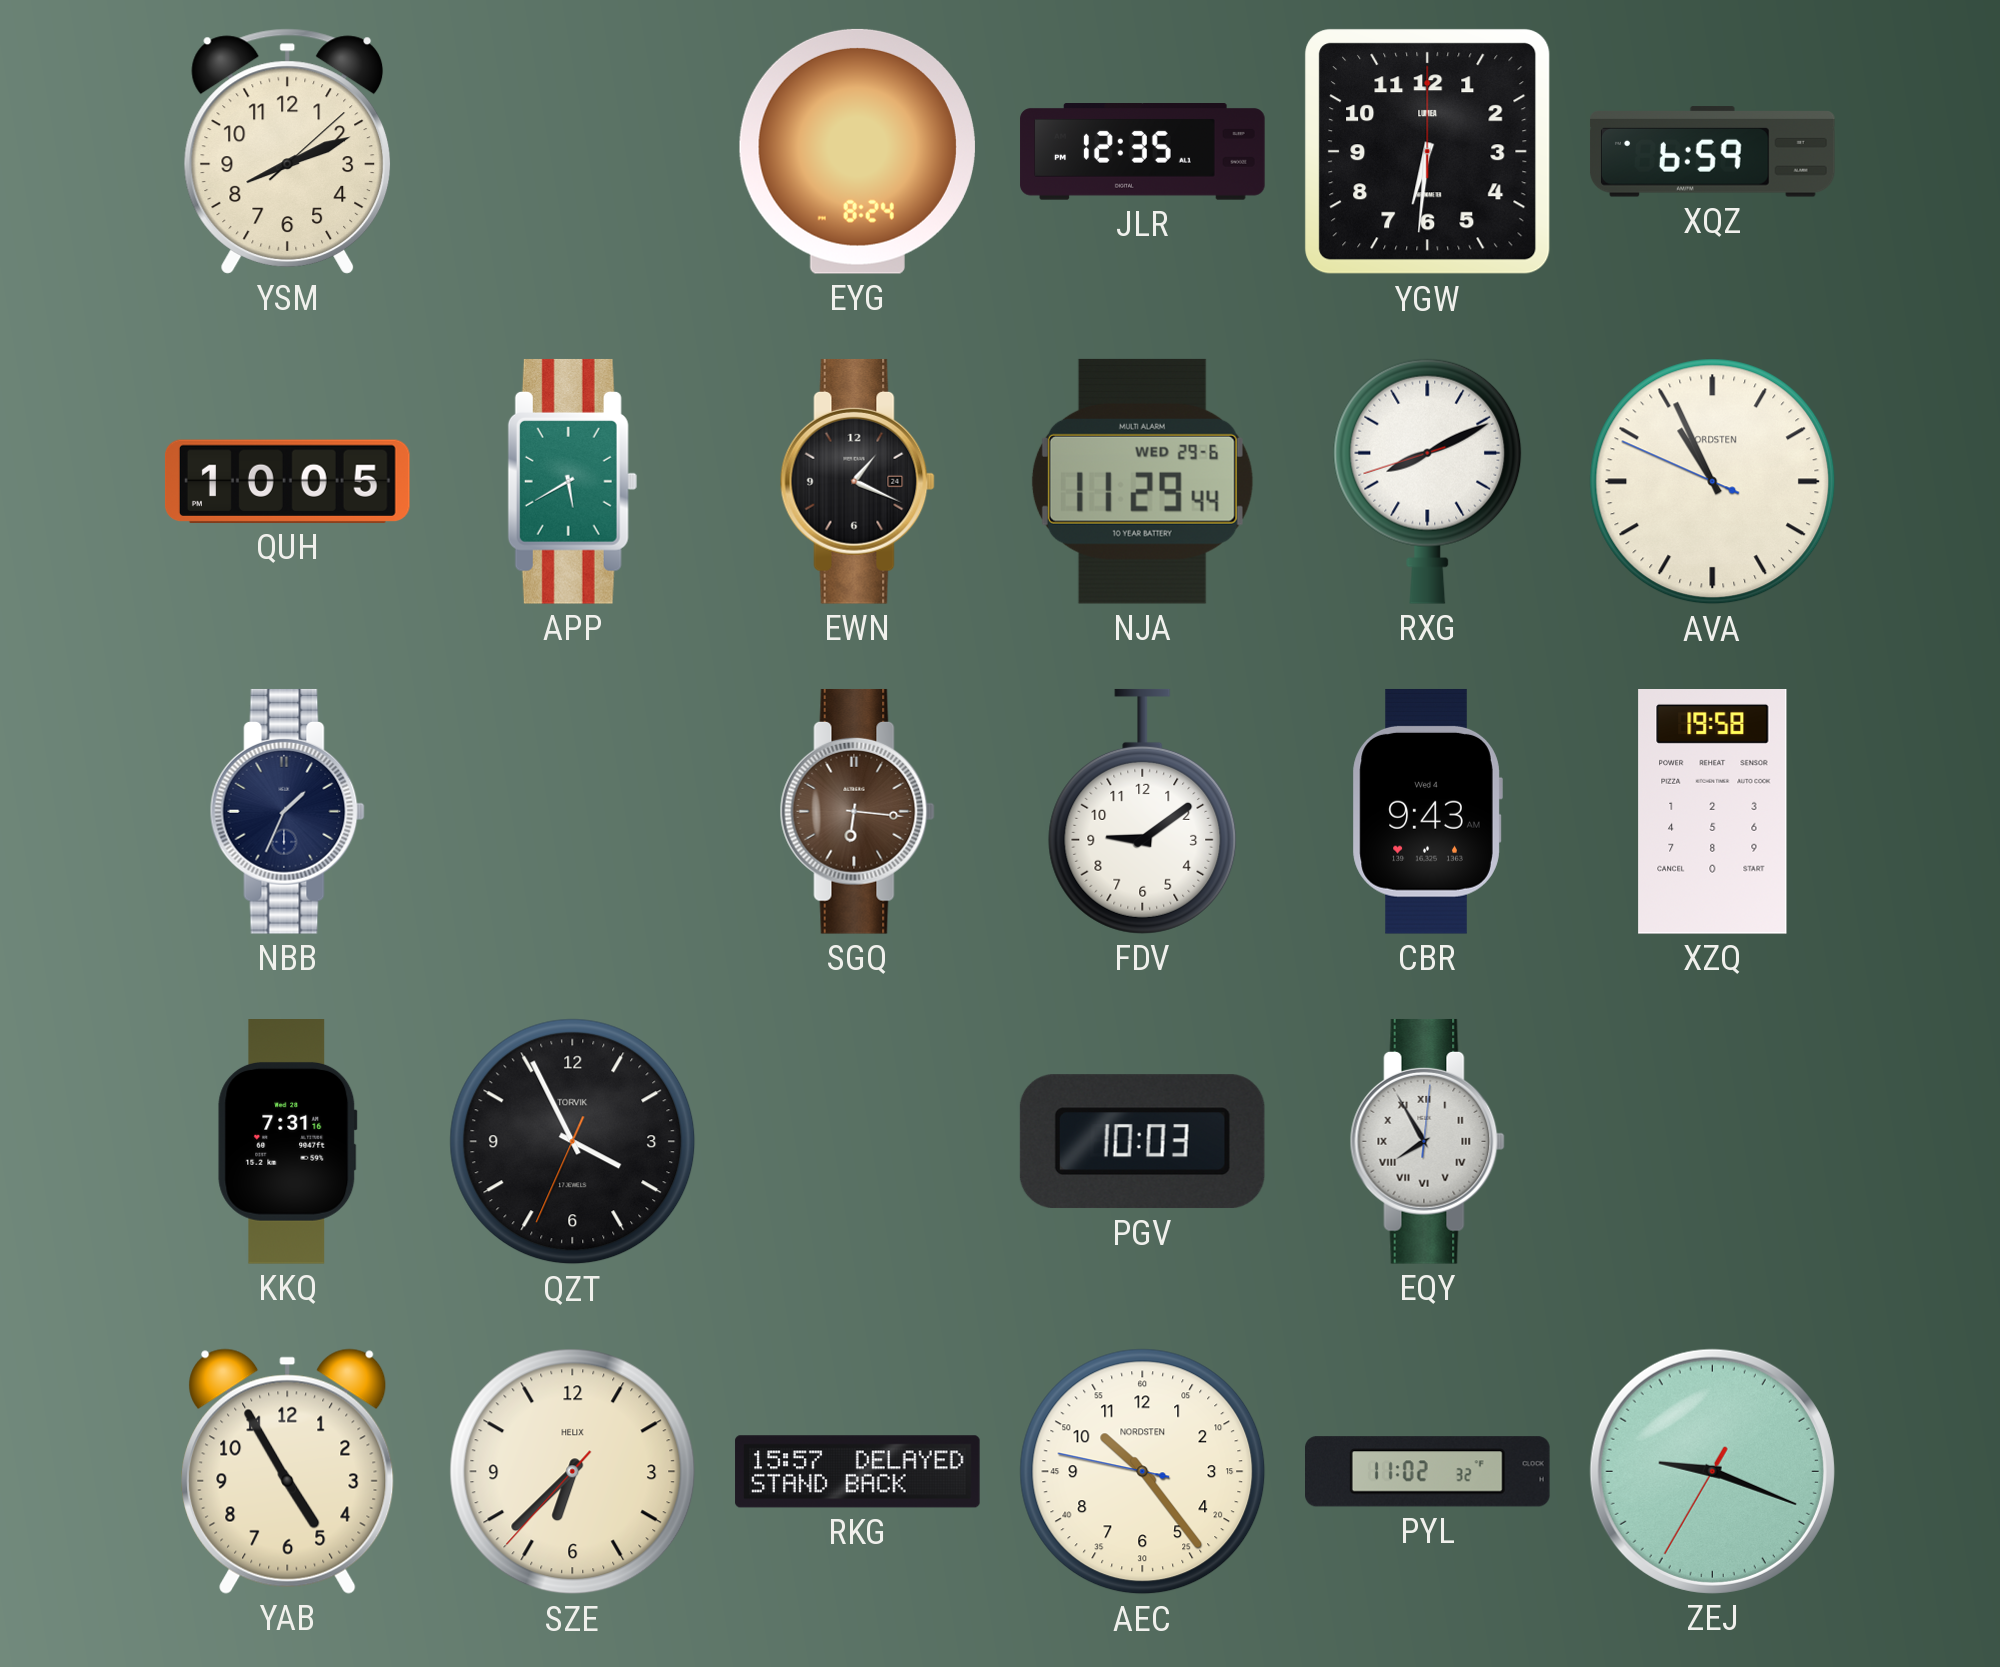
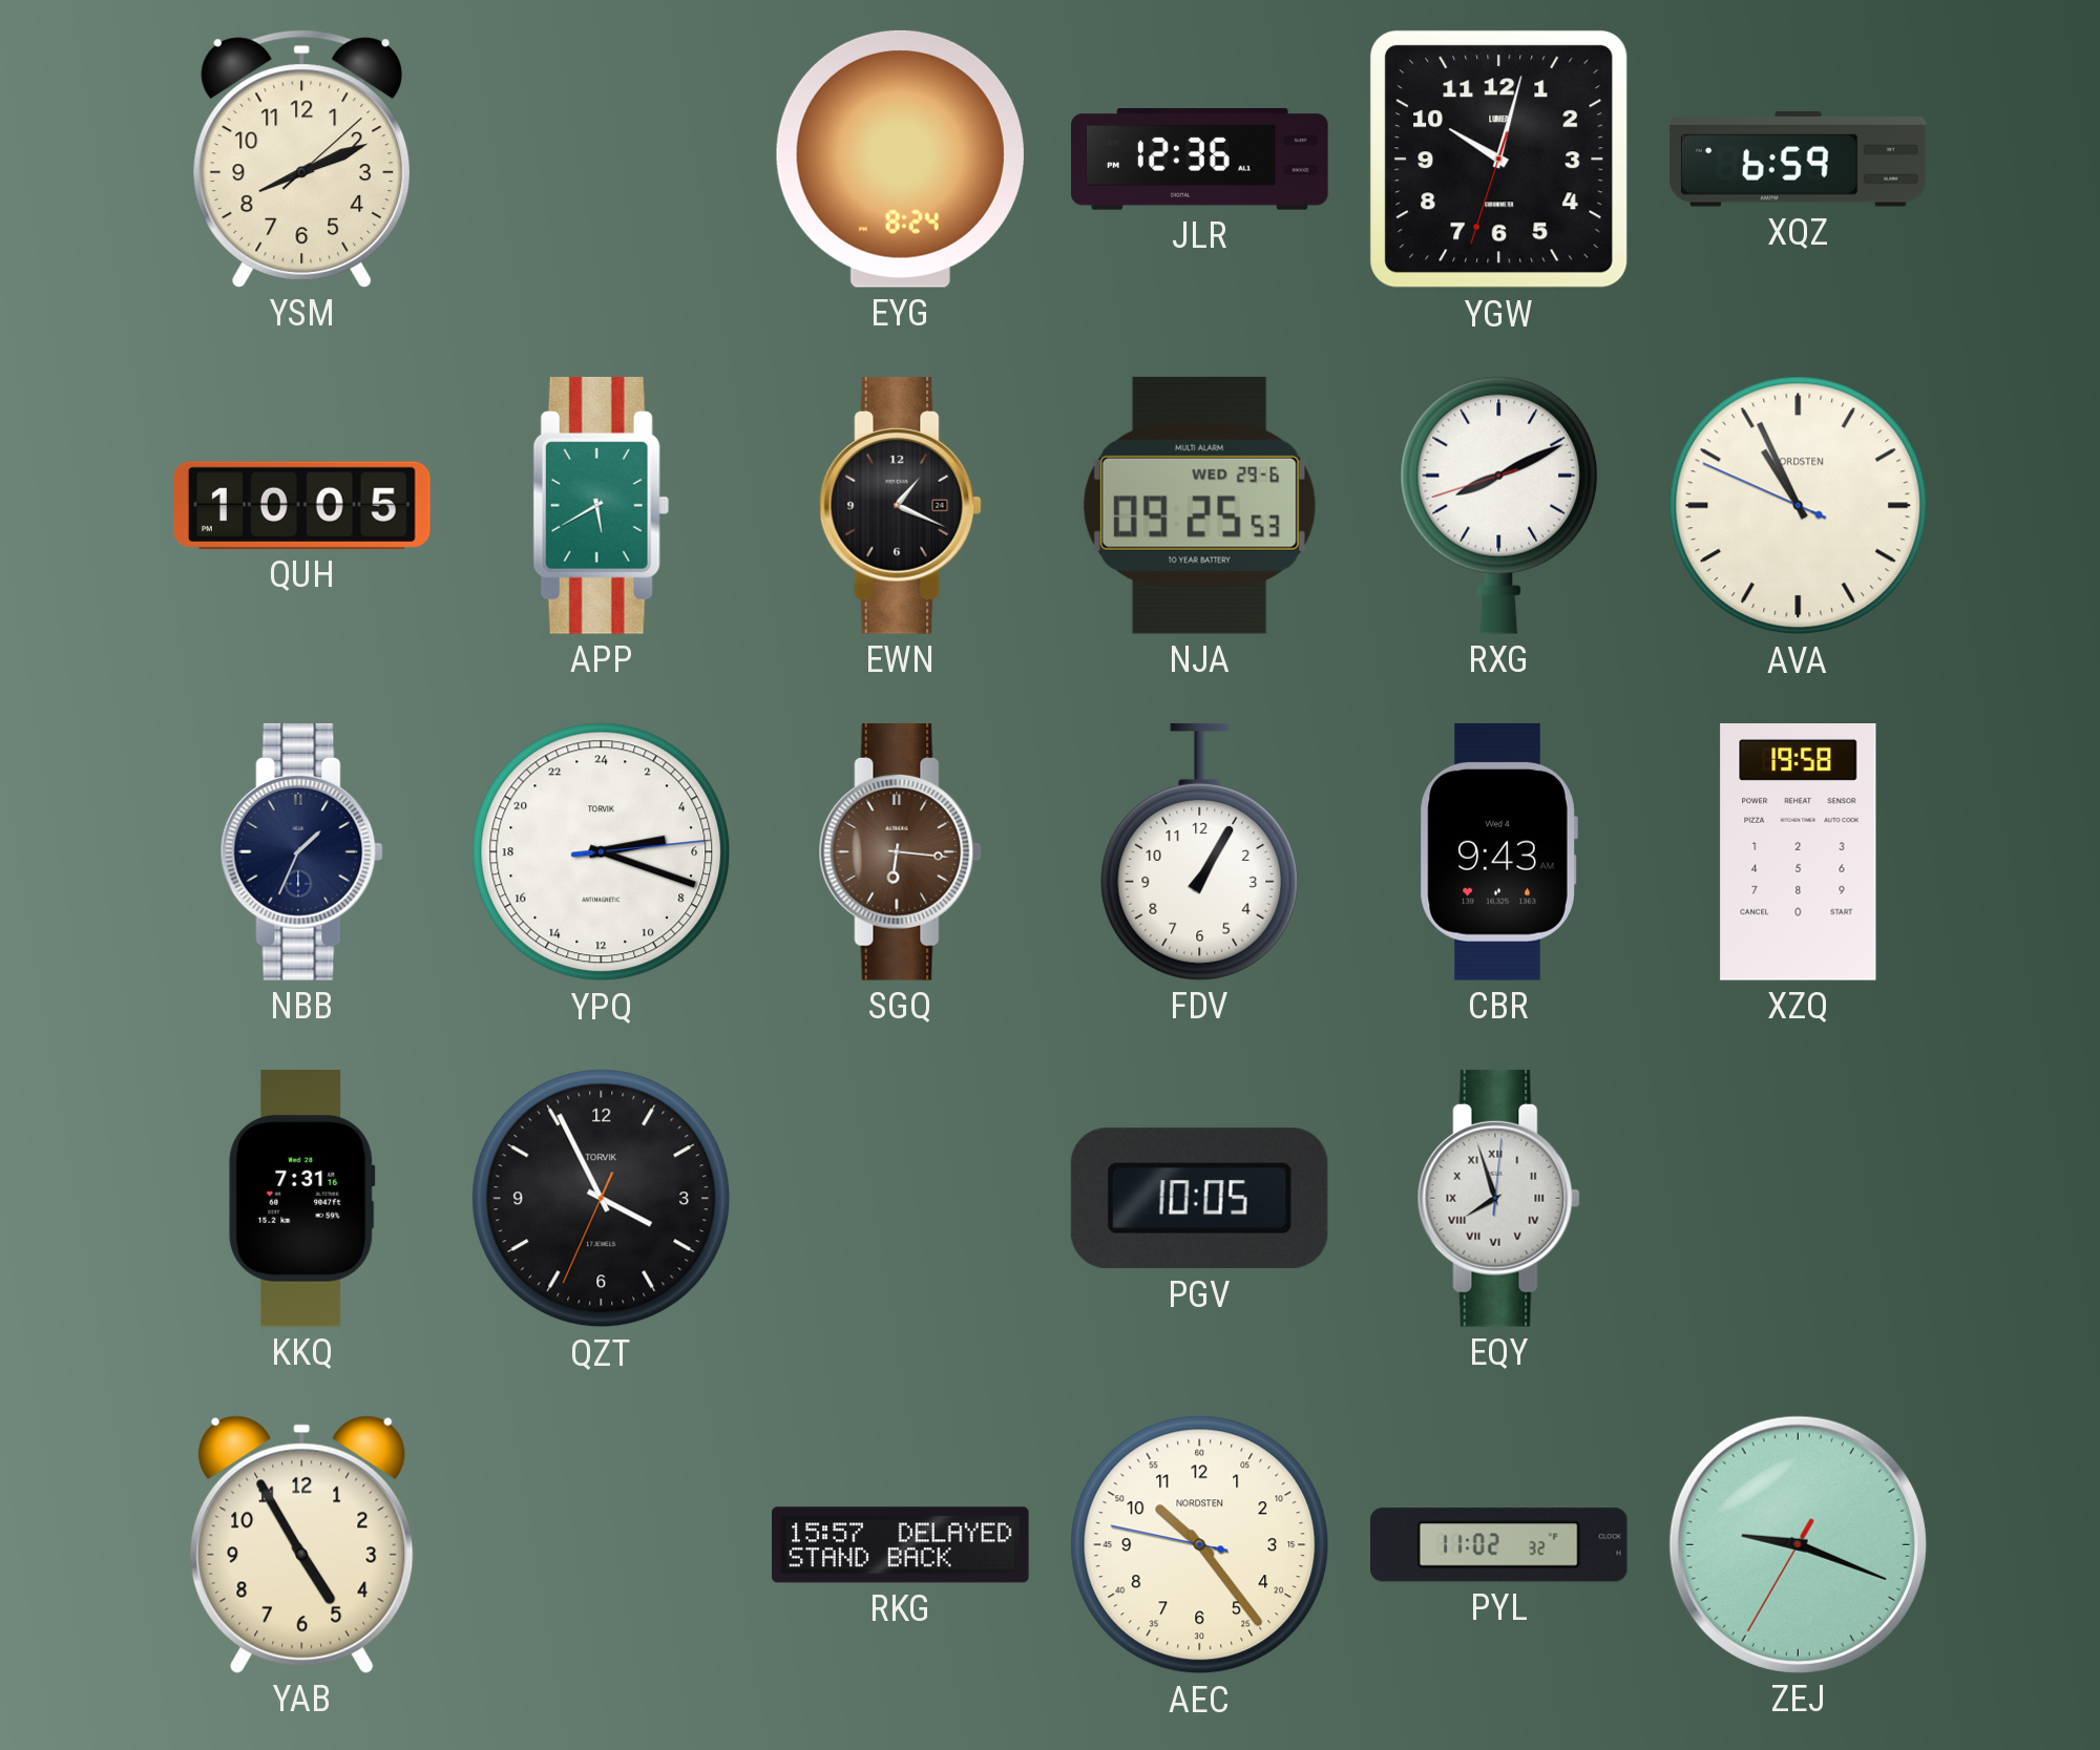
JLR: 12:35 -> 12:36
YGW: 6:31 -> 10:02
NJA: 11:29 -> 09:25
YPQ: none -> 5:18
FDV: 9:09 -> 1:05
PGV: 10:03 -> 10:05
EQY: 7:55 -> 7:57
SZE: 6:37 -> none
